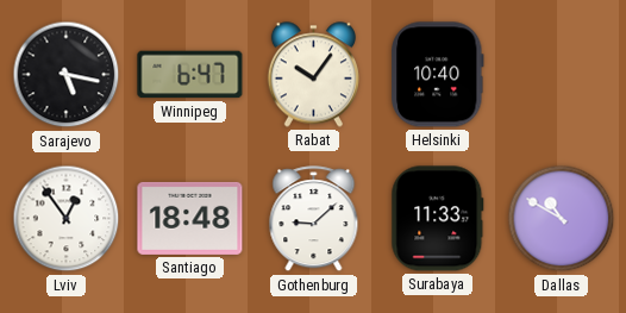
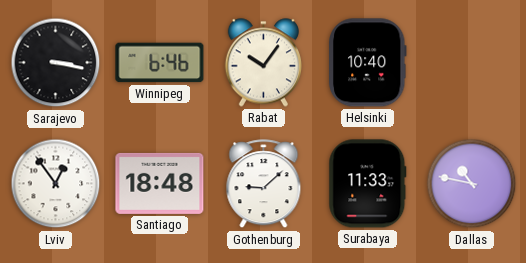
Sarajevo: 5:17 -> 3:17
Winnipeg: 6:47 -> 6:46
Dallas: 10:50 -> 10:47
